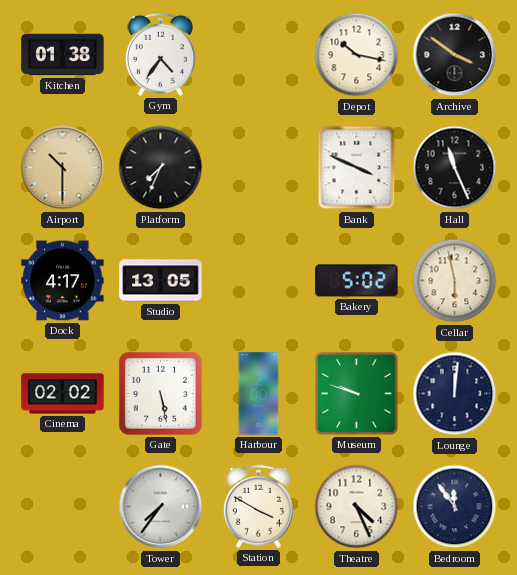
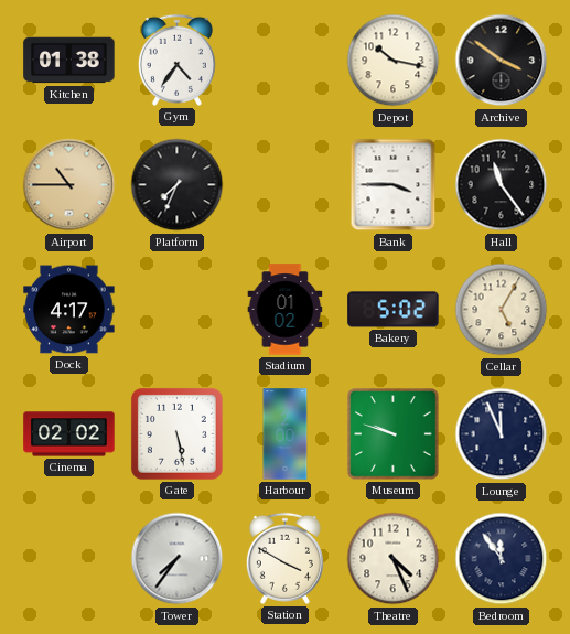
Airport: 10:30 -> 10:45
Bank: 3:49 -> 3:45
Hall: 11:26 -> 11:24
Studio: 13:05 -> none
Stadium: none -> 01:02
Cellar: 5:58 -> 5:05
Lounge: 12:01 -> 11:56
